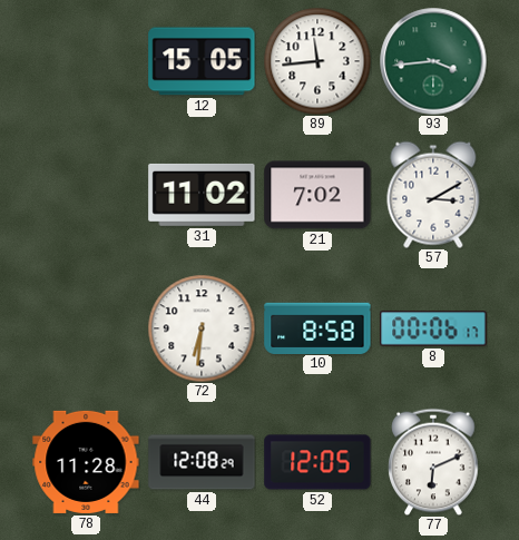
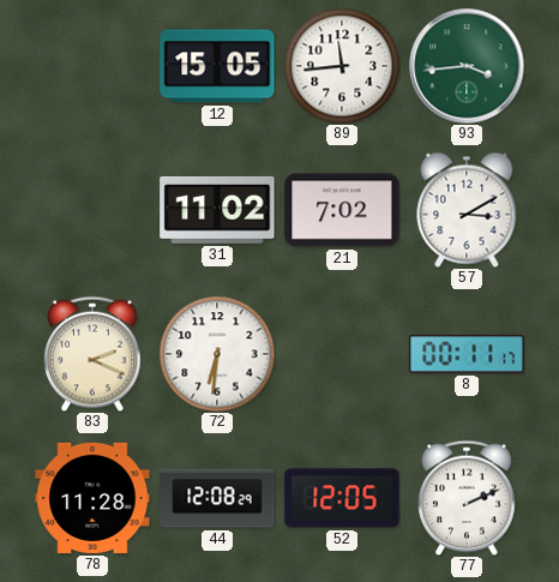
83: none -> 2:19
10: 8:58 -> none
8: 00:06 -> 00:11
77: 6:11 -> 2:11
